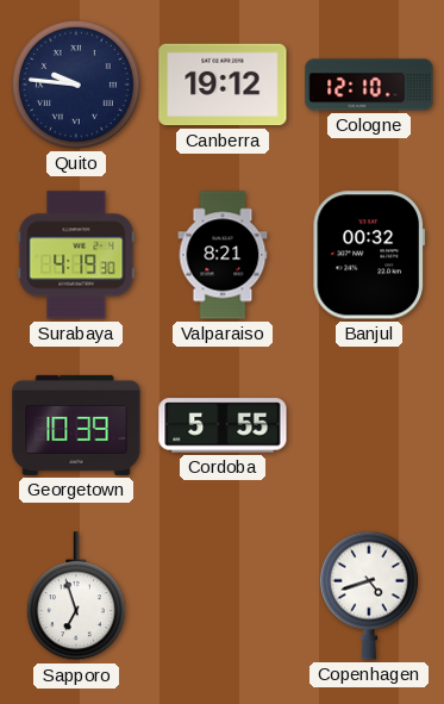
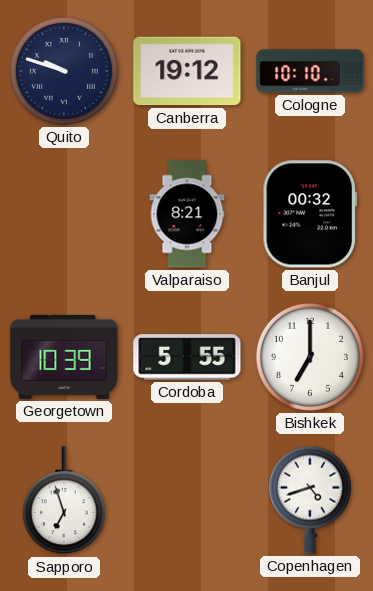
Quito: 9:46 -> 9:48
Cologne: 12:10 -> 10:10
Surabaya: 4:19 -> none
Bishkek: none -> 7:00
